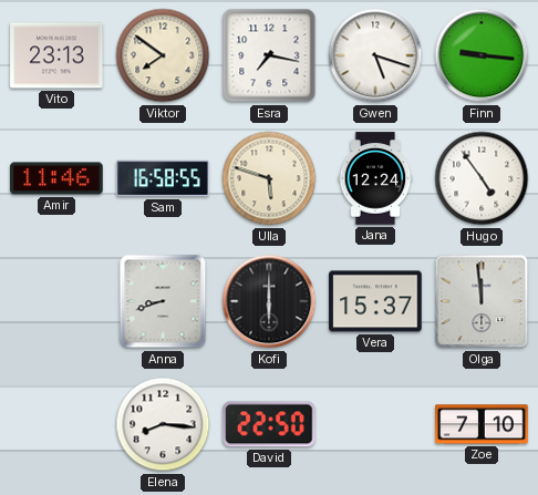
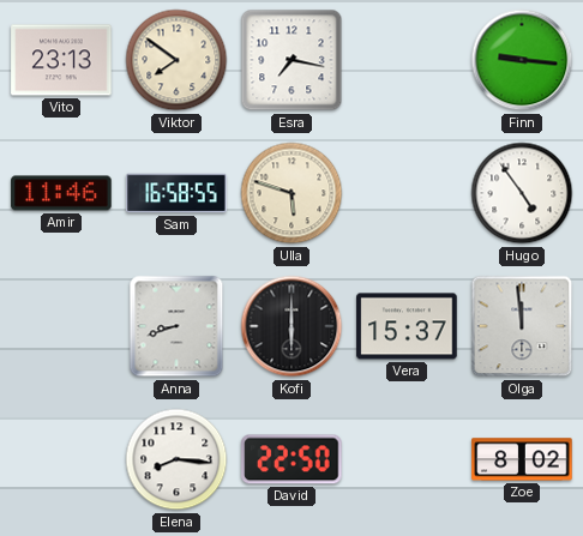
Gwen: 5:18 -> none
Jana: 12:24 -> none
Zoe: 7:10 -> 8:02
